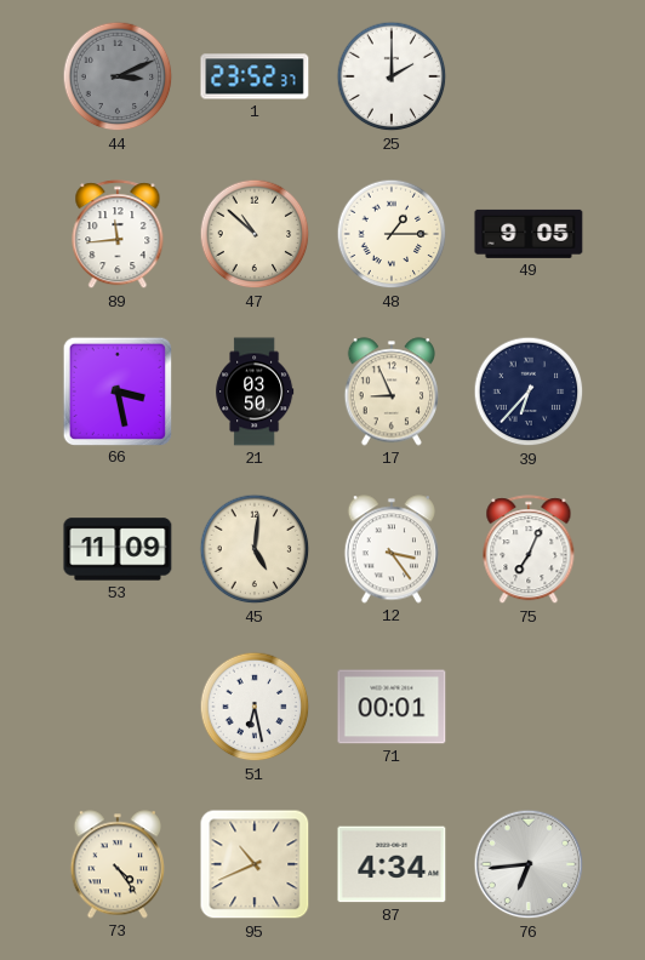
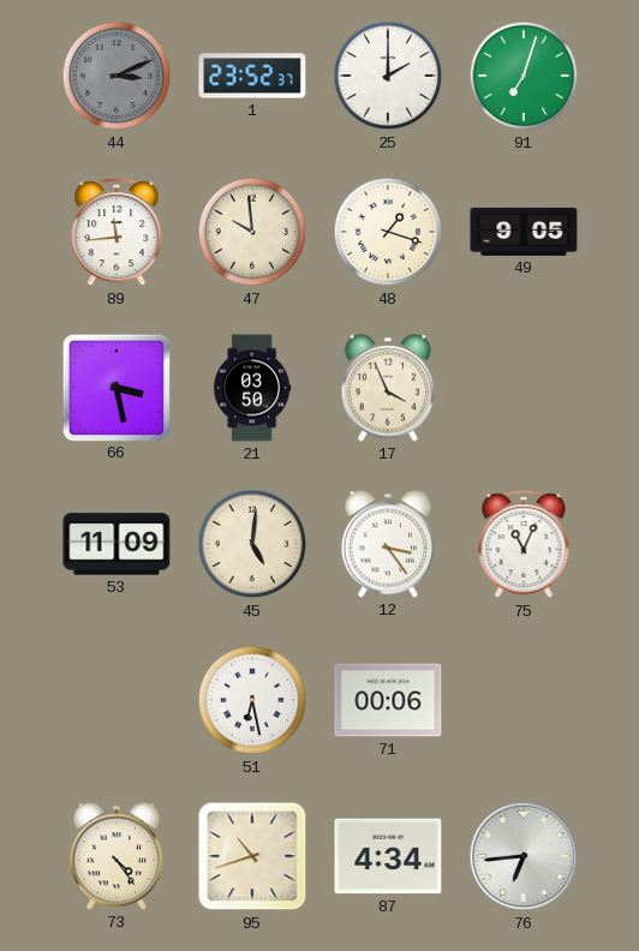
91: none -> 7:03
47: 10:52 -> 9:59
48: 1:15 -> 1:18
17: 8:56 -> 3:56
39: 6:37 -> none
75: 7:04 -> 11:04
71: 00:01 -> 00:06
95: 10:41 -> 10:42
